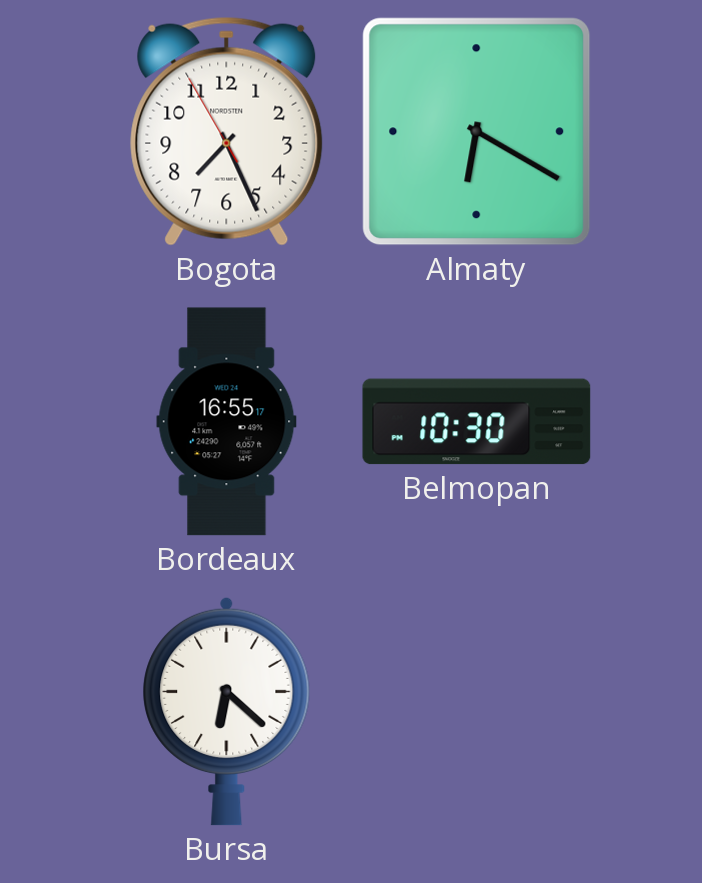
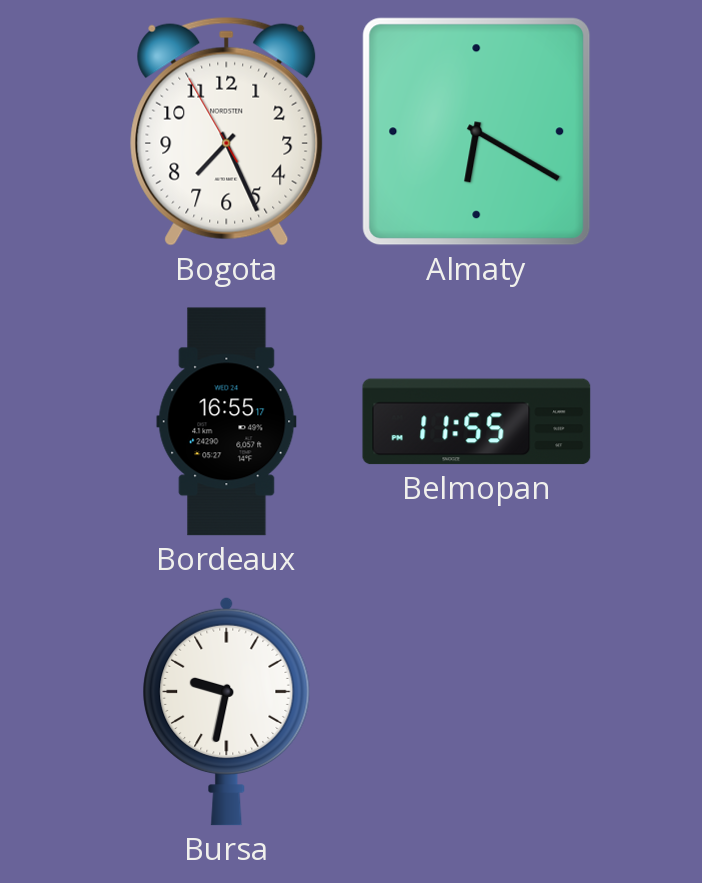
Belmopan: 10:30 -> 11:55
Bursa: 6:22 -> 9:32
